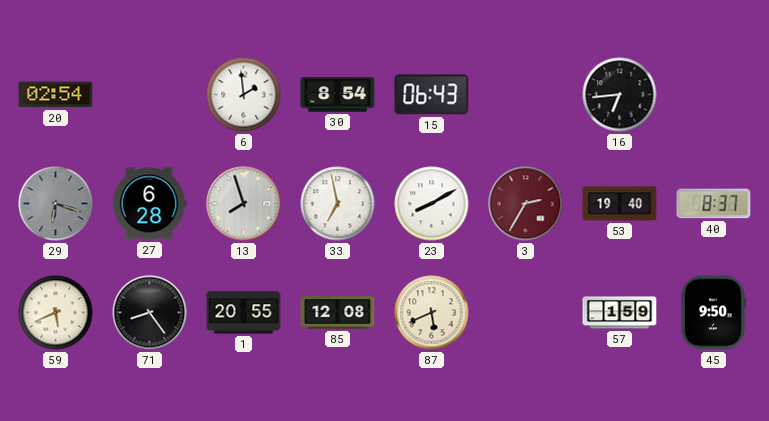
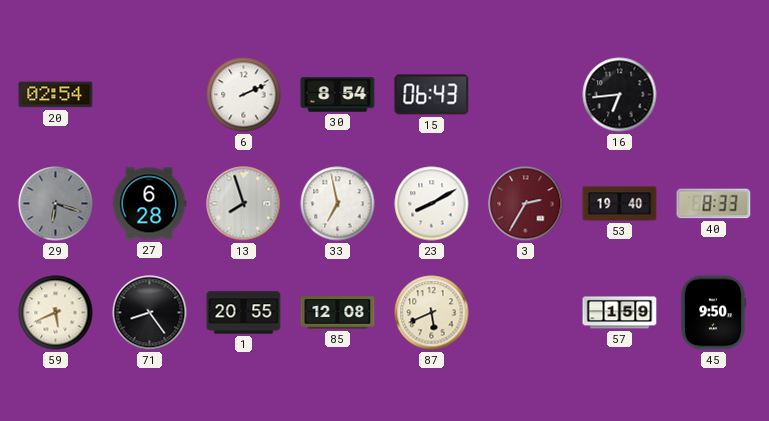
6: 1:59 -> 2:11
40: 8:37 -> 8:33
